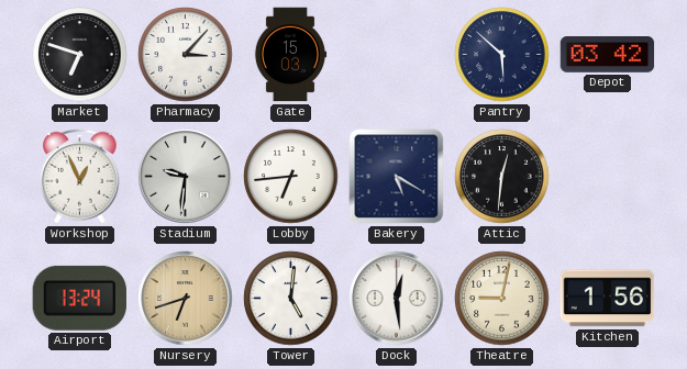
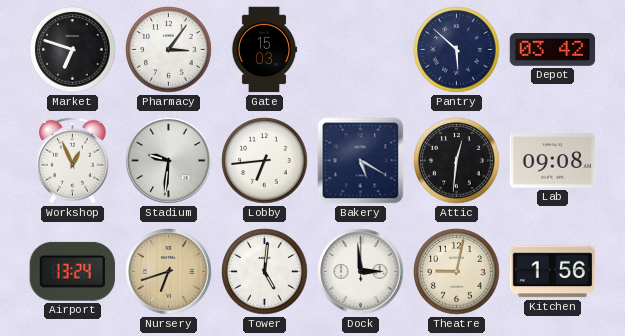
Pharmacy: 3:07 -> 3:06
Lab: none -> 09:08
Dock: 12:29 -> 2:59
